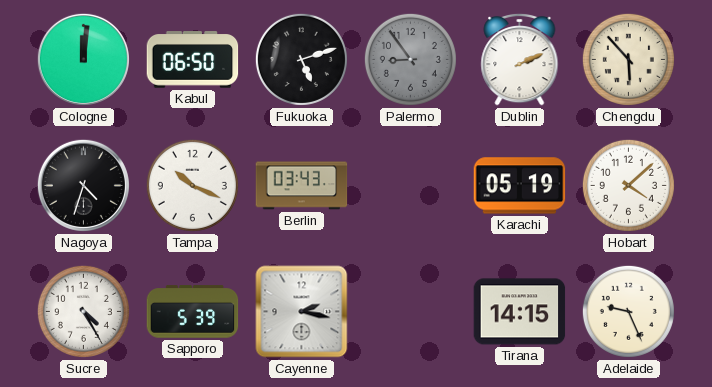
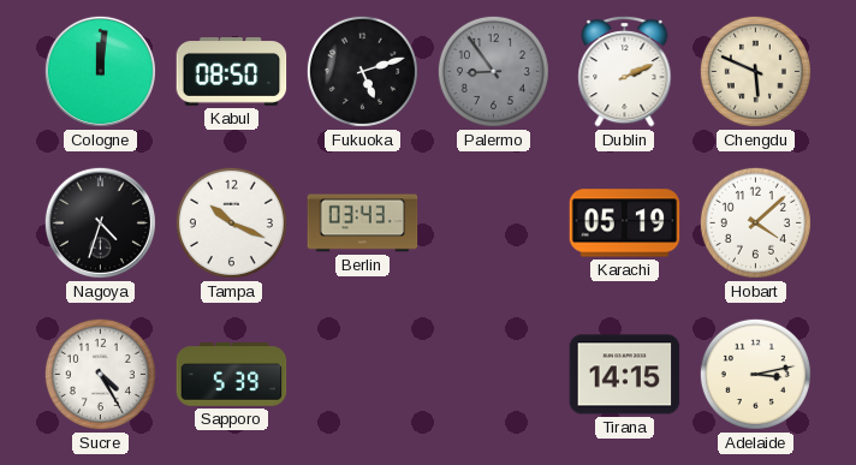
Kabul: 06:50 -> 08:50
Chengdu: 5:53 -> 5:49
Cayenne: 2:17 -> none
Adelaide: 9:26 -> 3:13
